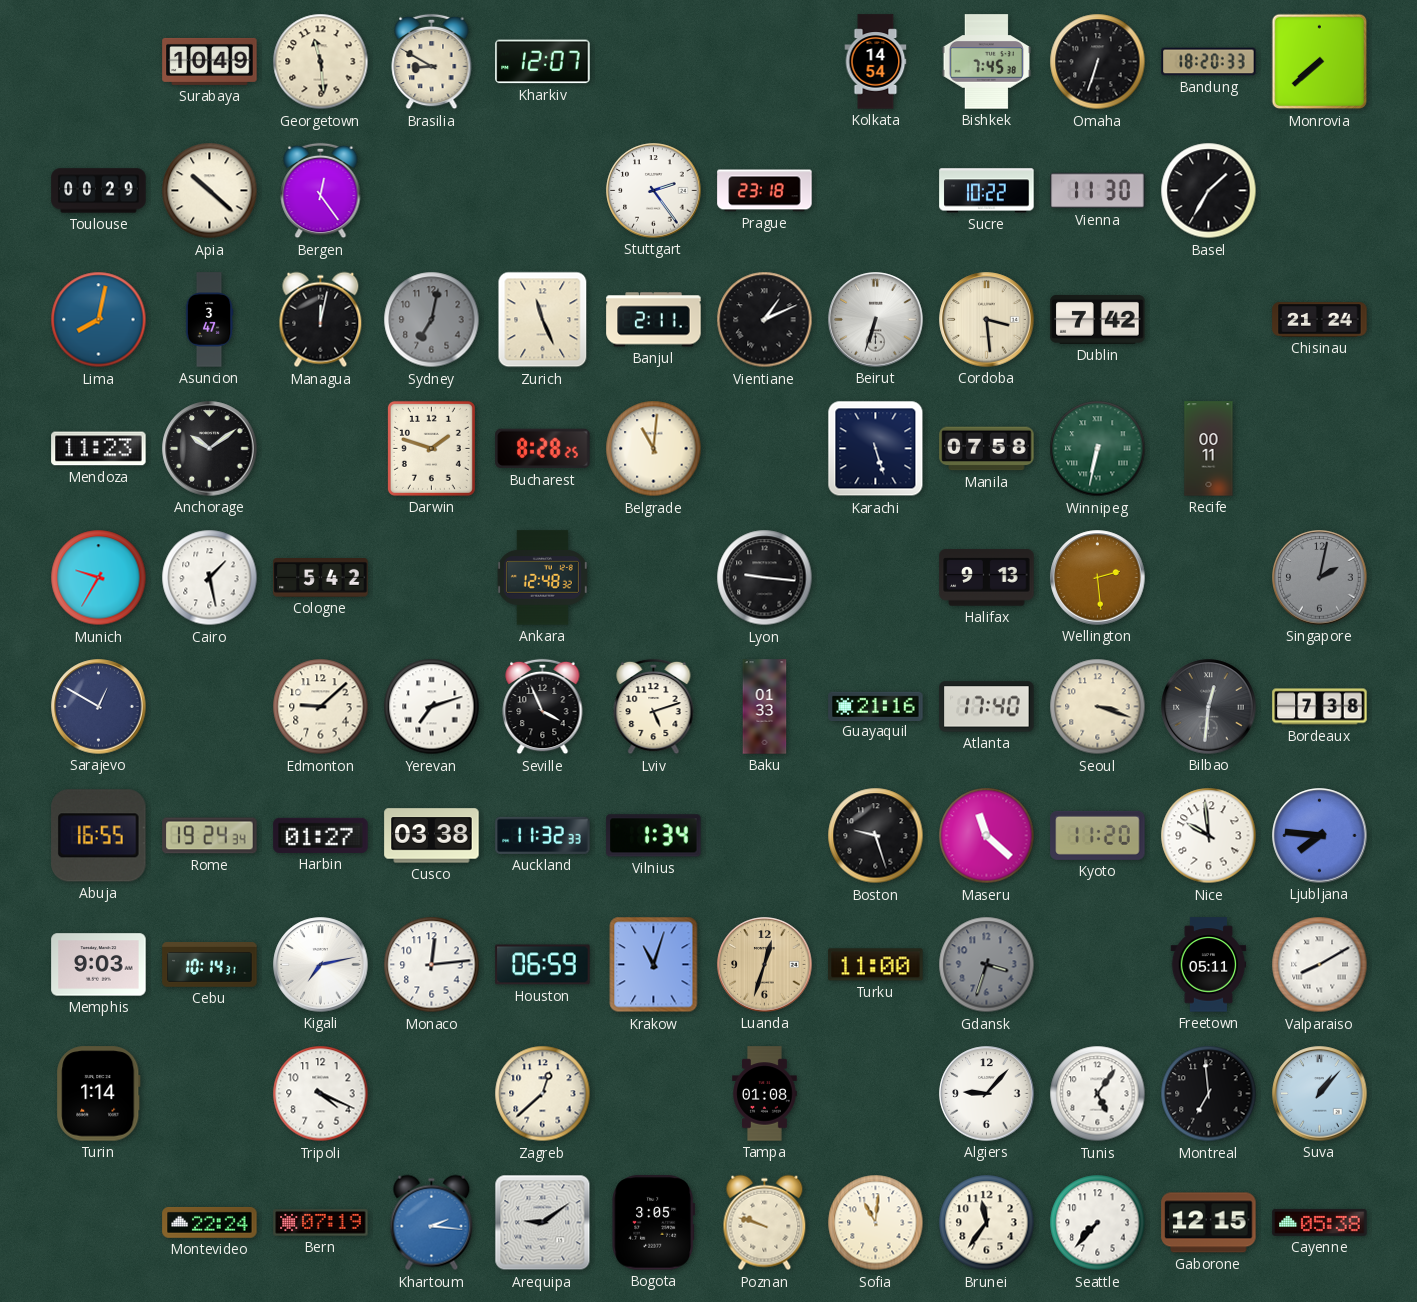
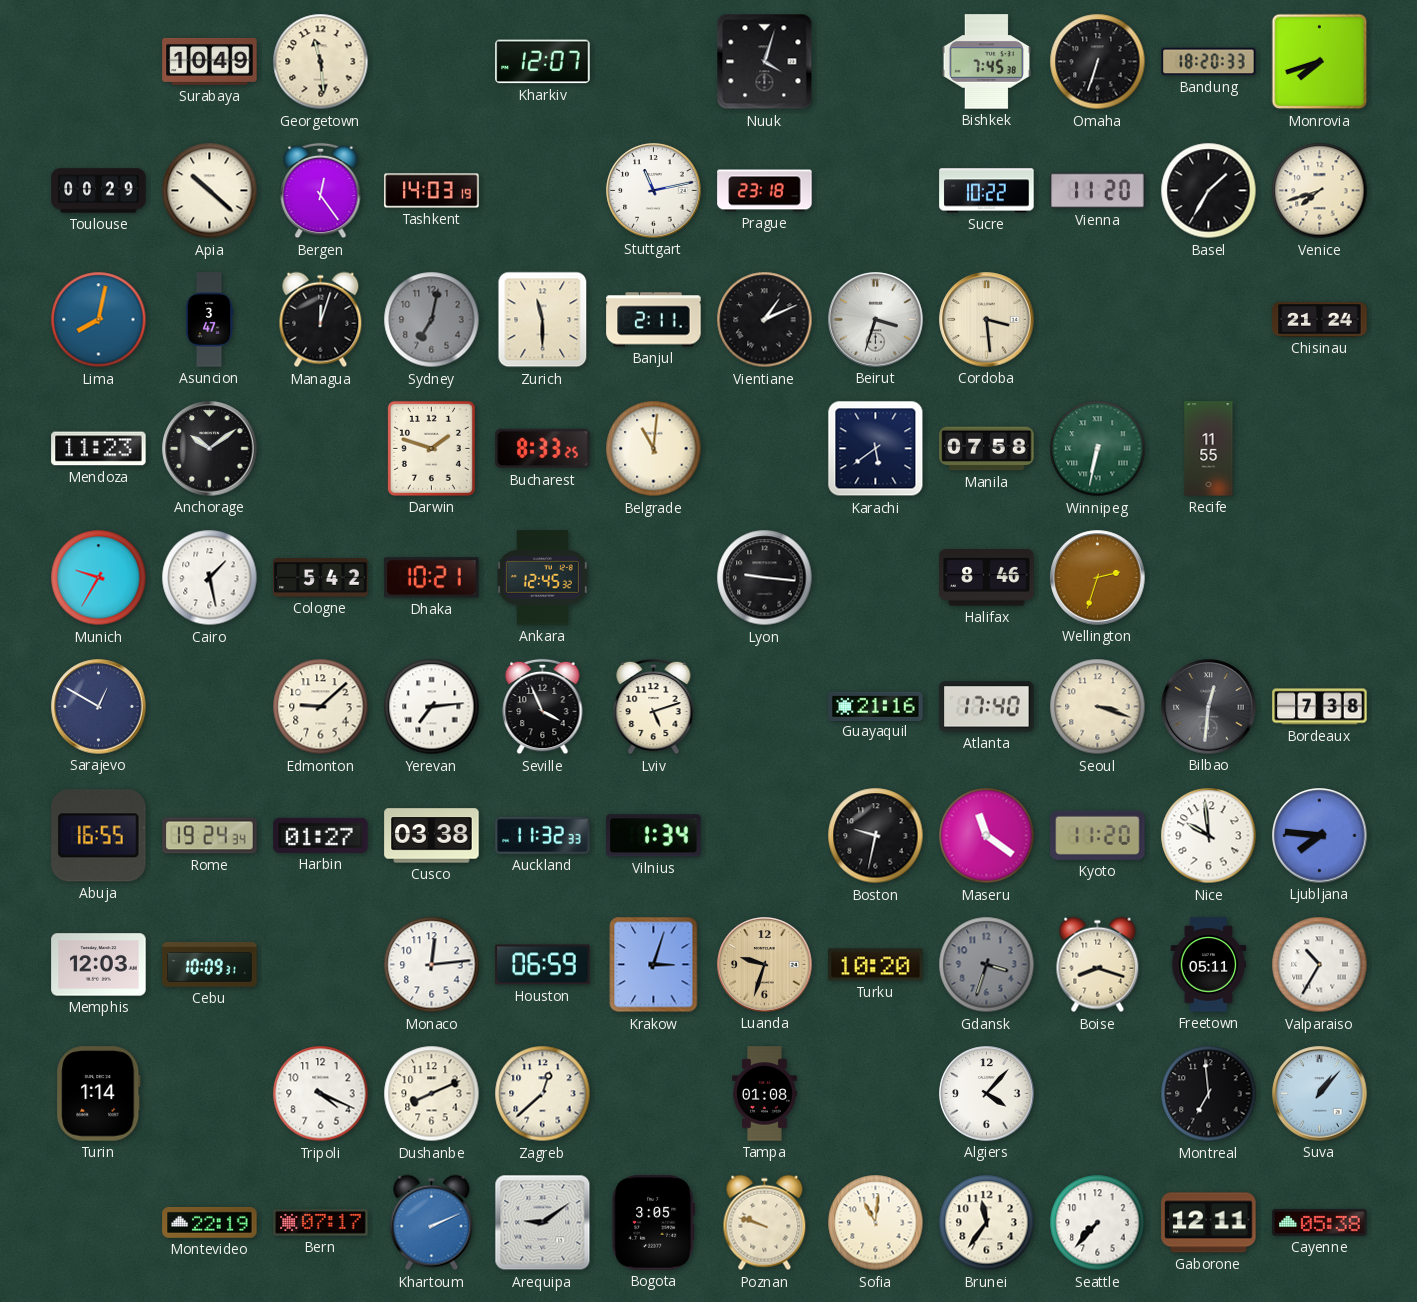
Brasilia: 8:50 -> none
Nuuk: none -> 4:03
Kolkata: 14:54 -> none
Monrovia: 7:38 -> 7:42
Tashkent: none -> 14:03
Stuttgart: 2:24 -> 11:13
Vienna: 11:30 -> 11:20
Venice: none -> 7:42
Managua: 12:02 -> 12:03
Zurich: 11:26 -> 11:30
Beirut: 6:33 -> 3:33
Dublin: 7:42 -> none
Bucharest: 8:28 -> 8:33
Karachi: 5:27 -> 5:39
Recife: 00:11 -> 11:55
Dhaka: none -> 10:21
Ankara: 12:48 -> 12:45
Halifax: 9:13 -> 8:46
Wellington: 2:29 -> 2:33
Singapore: 2:02 -> none
Yerevan: 7:12 -> 7:14
Baku: 01:33 -> none
Boston: 9:27 -> 9:32
Maseru: 11:22 -> 11:21
Memphis: 9:03 -> 12:03
Cebu: 10:14 -> 10:09
Kigali: 7:13 -> none
Krakow: 11:03 -> 3:03
Luanda: 12:33 -> 9:33
Turku: 11:00 -> 10:20
Boise: none -> 8:18
Valparaiso: 8:10 -> 10:35
Dushanbe: none -> 8:11
Algiers: 9:07 -> 4:07
Tunis: 5:06 -> none
Montevideo: 22:24 -> 22:19
Bern: 07:19 -> 07:17
Khartoum: 2:16 -> 2:11
Gaborone: 12:15 -> 12:11
